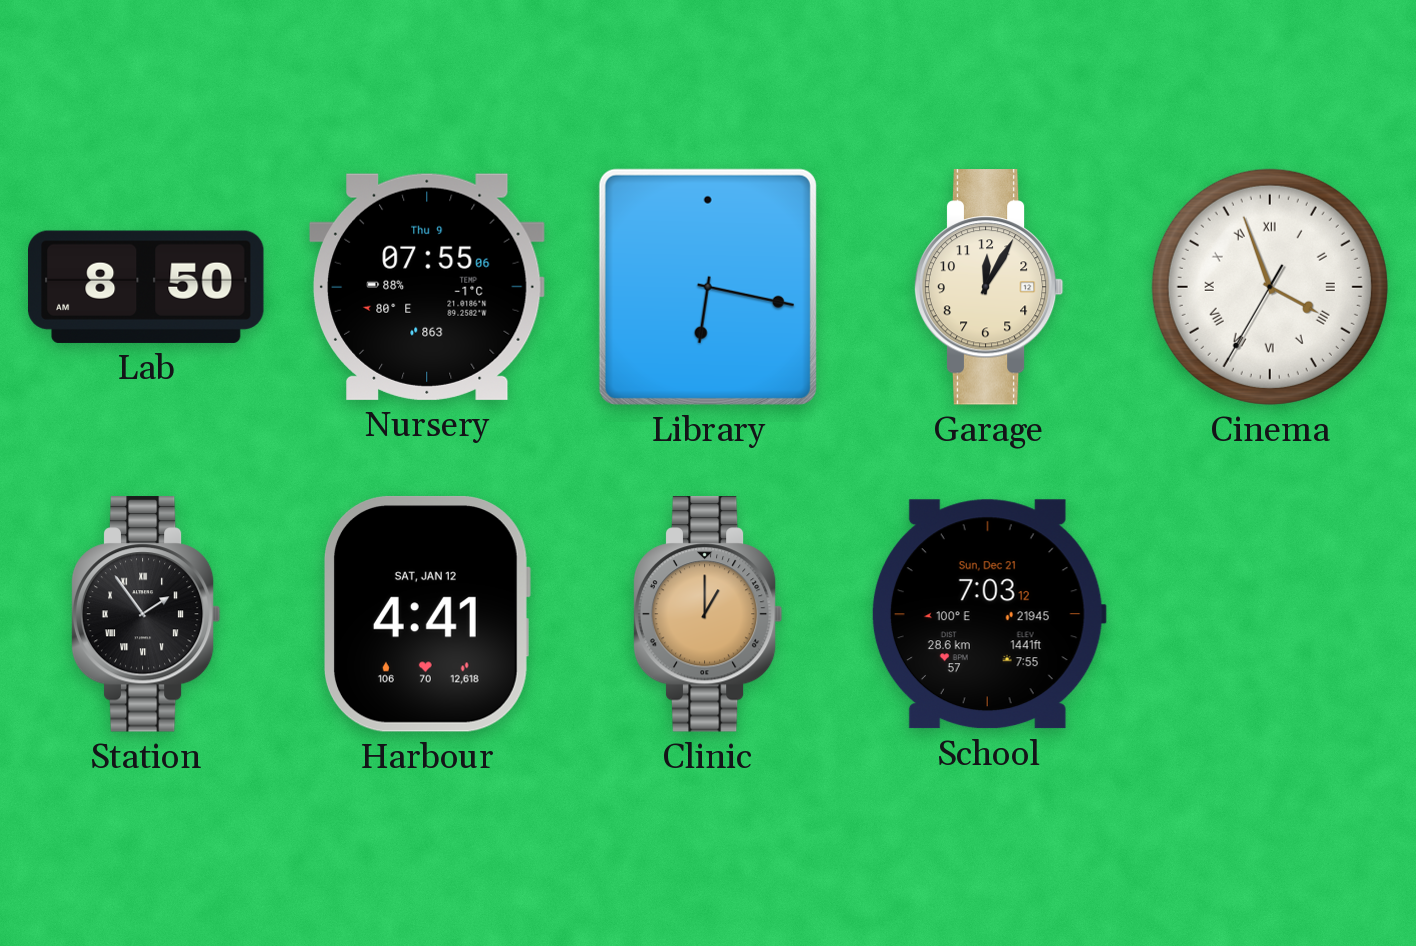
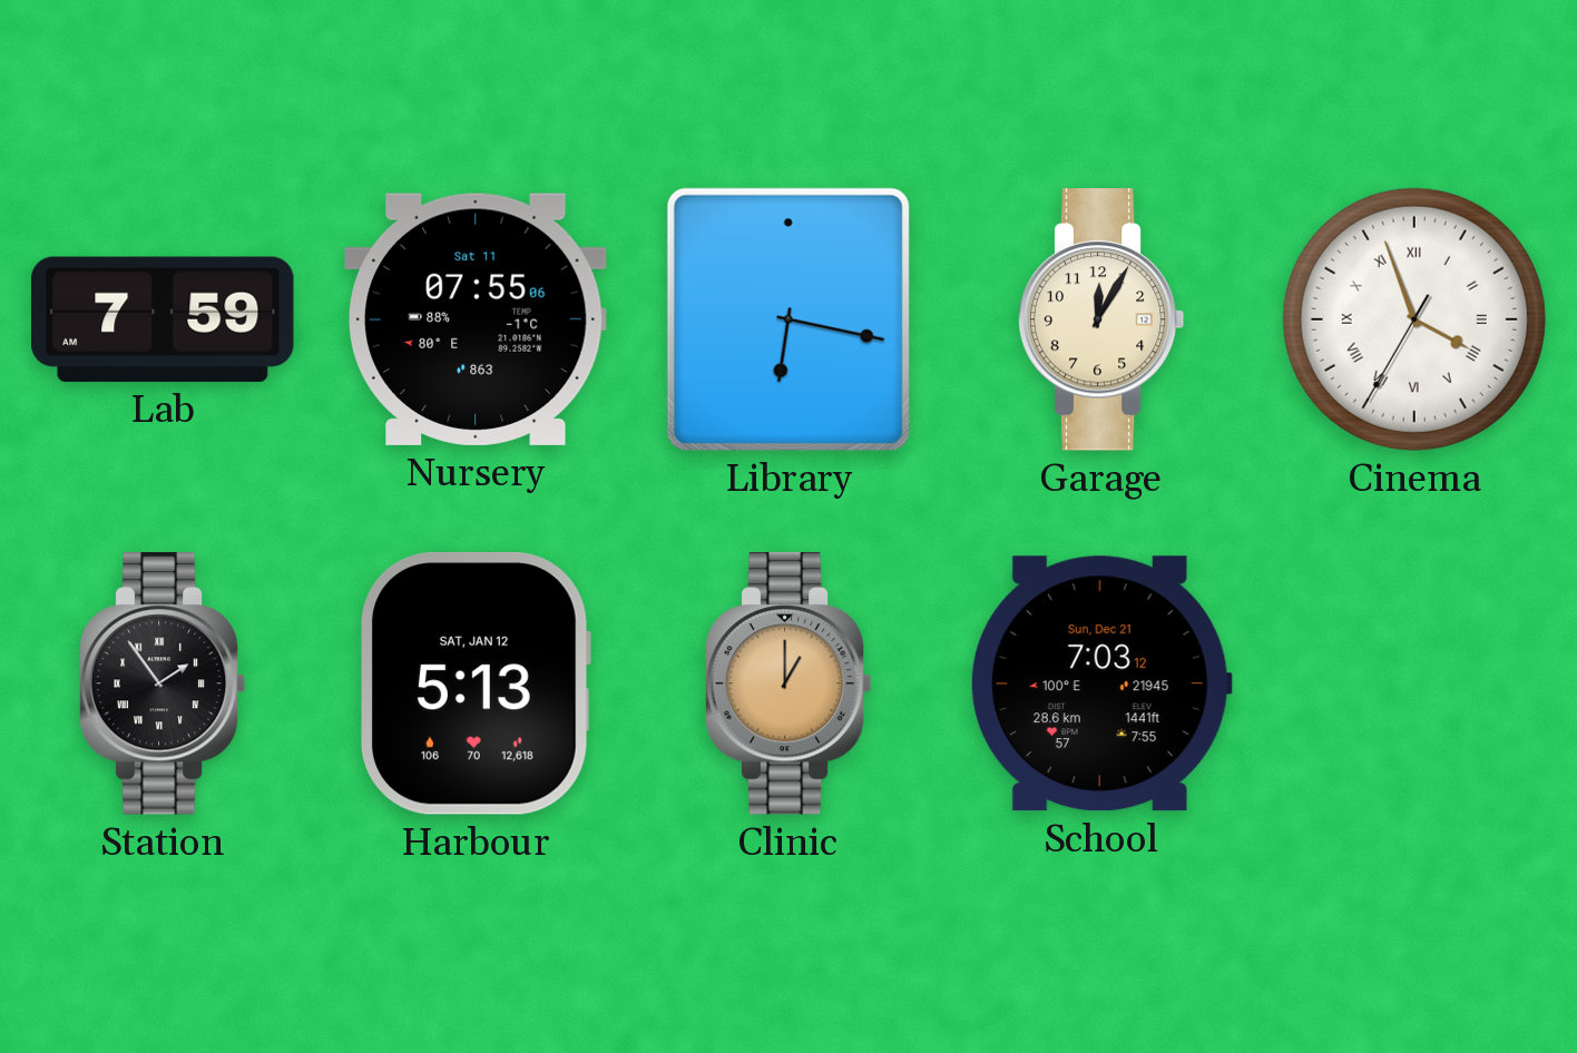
Lab: 8:50 -> 7:59
Nursery date: Thu 9 -> Sat 11
Harbour: 4:41 -> 5:13
